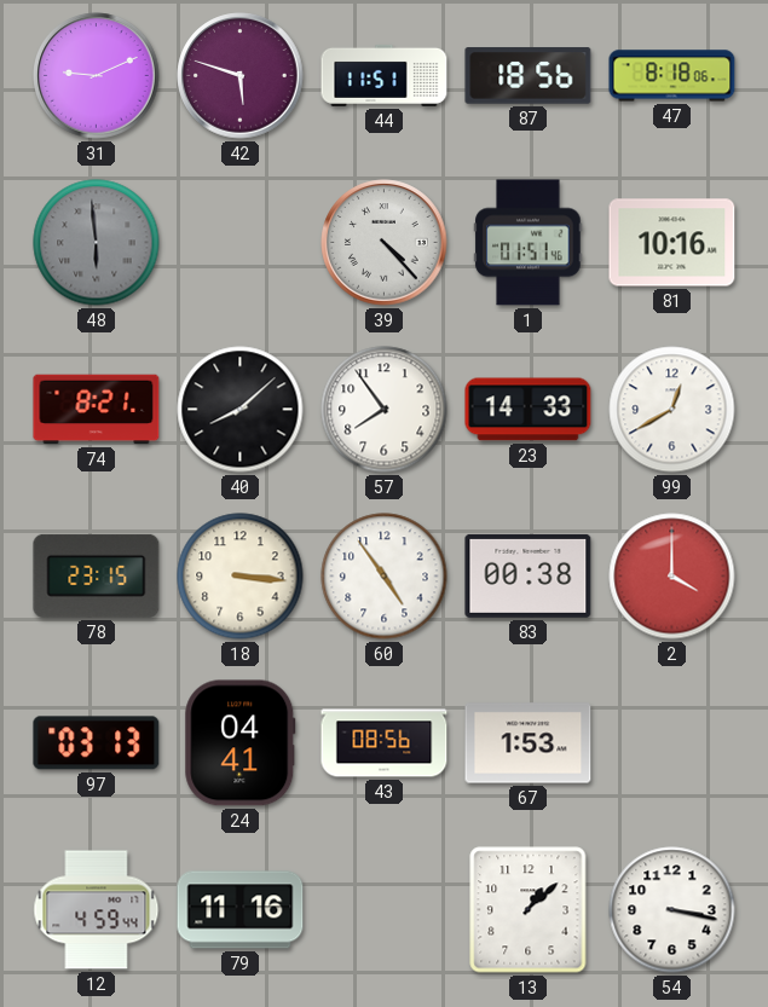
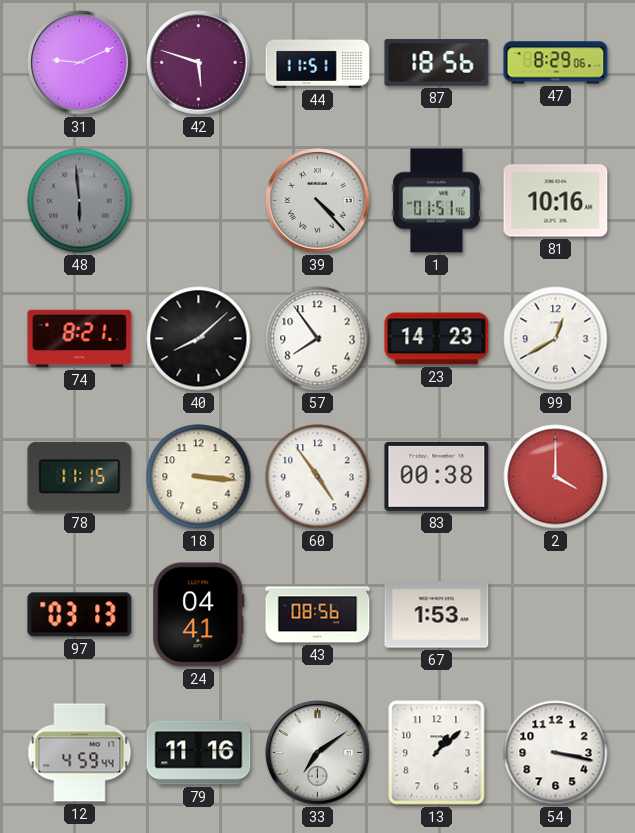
47: 8:18 -> 8:29
23: 14:33 -> 14:23
78: 23:15 -> 11:15
33: none -> 7:09
